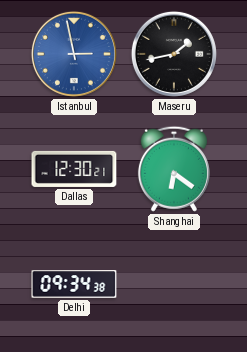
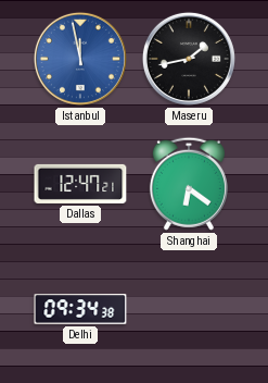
Istanbul: 2:58 -> 11:58
Dallas: 12:30 -> 12:47
